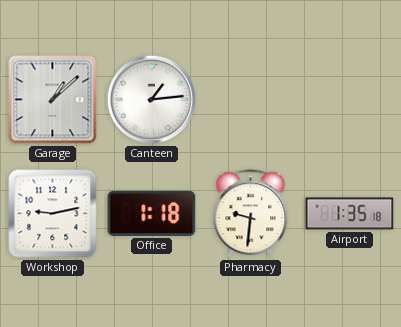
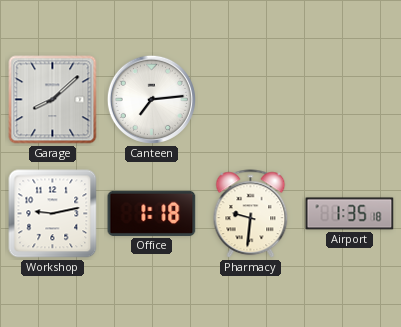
Garage: 1:08 -> 8:08
Canteen: 1:14 -> 7:14
